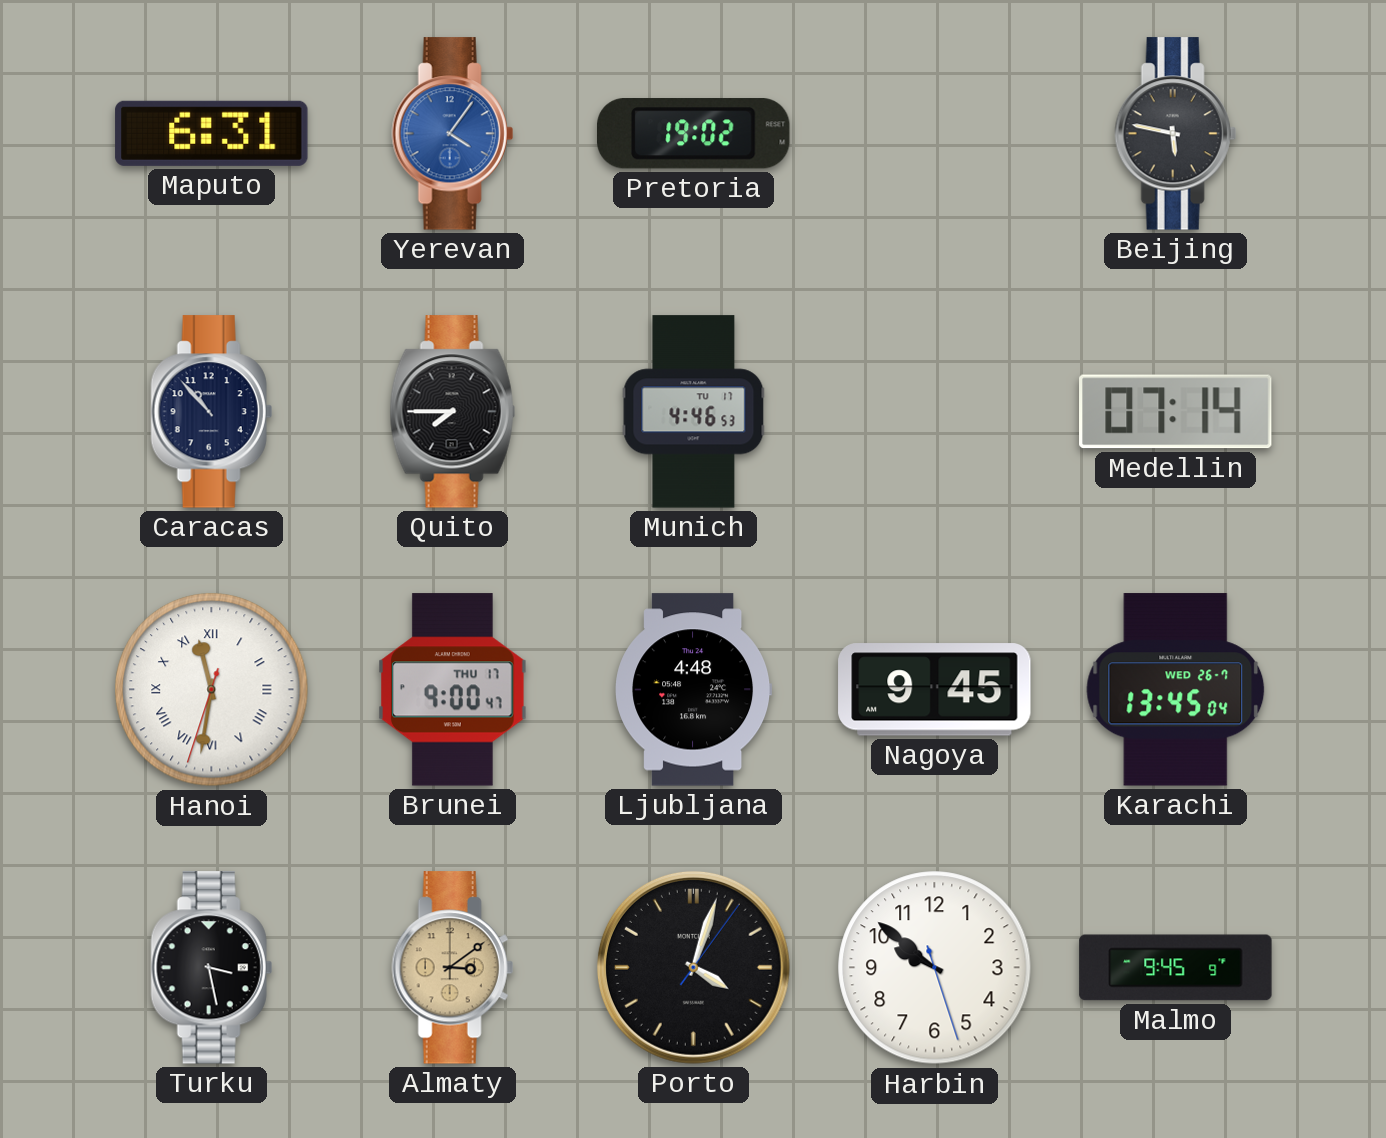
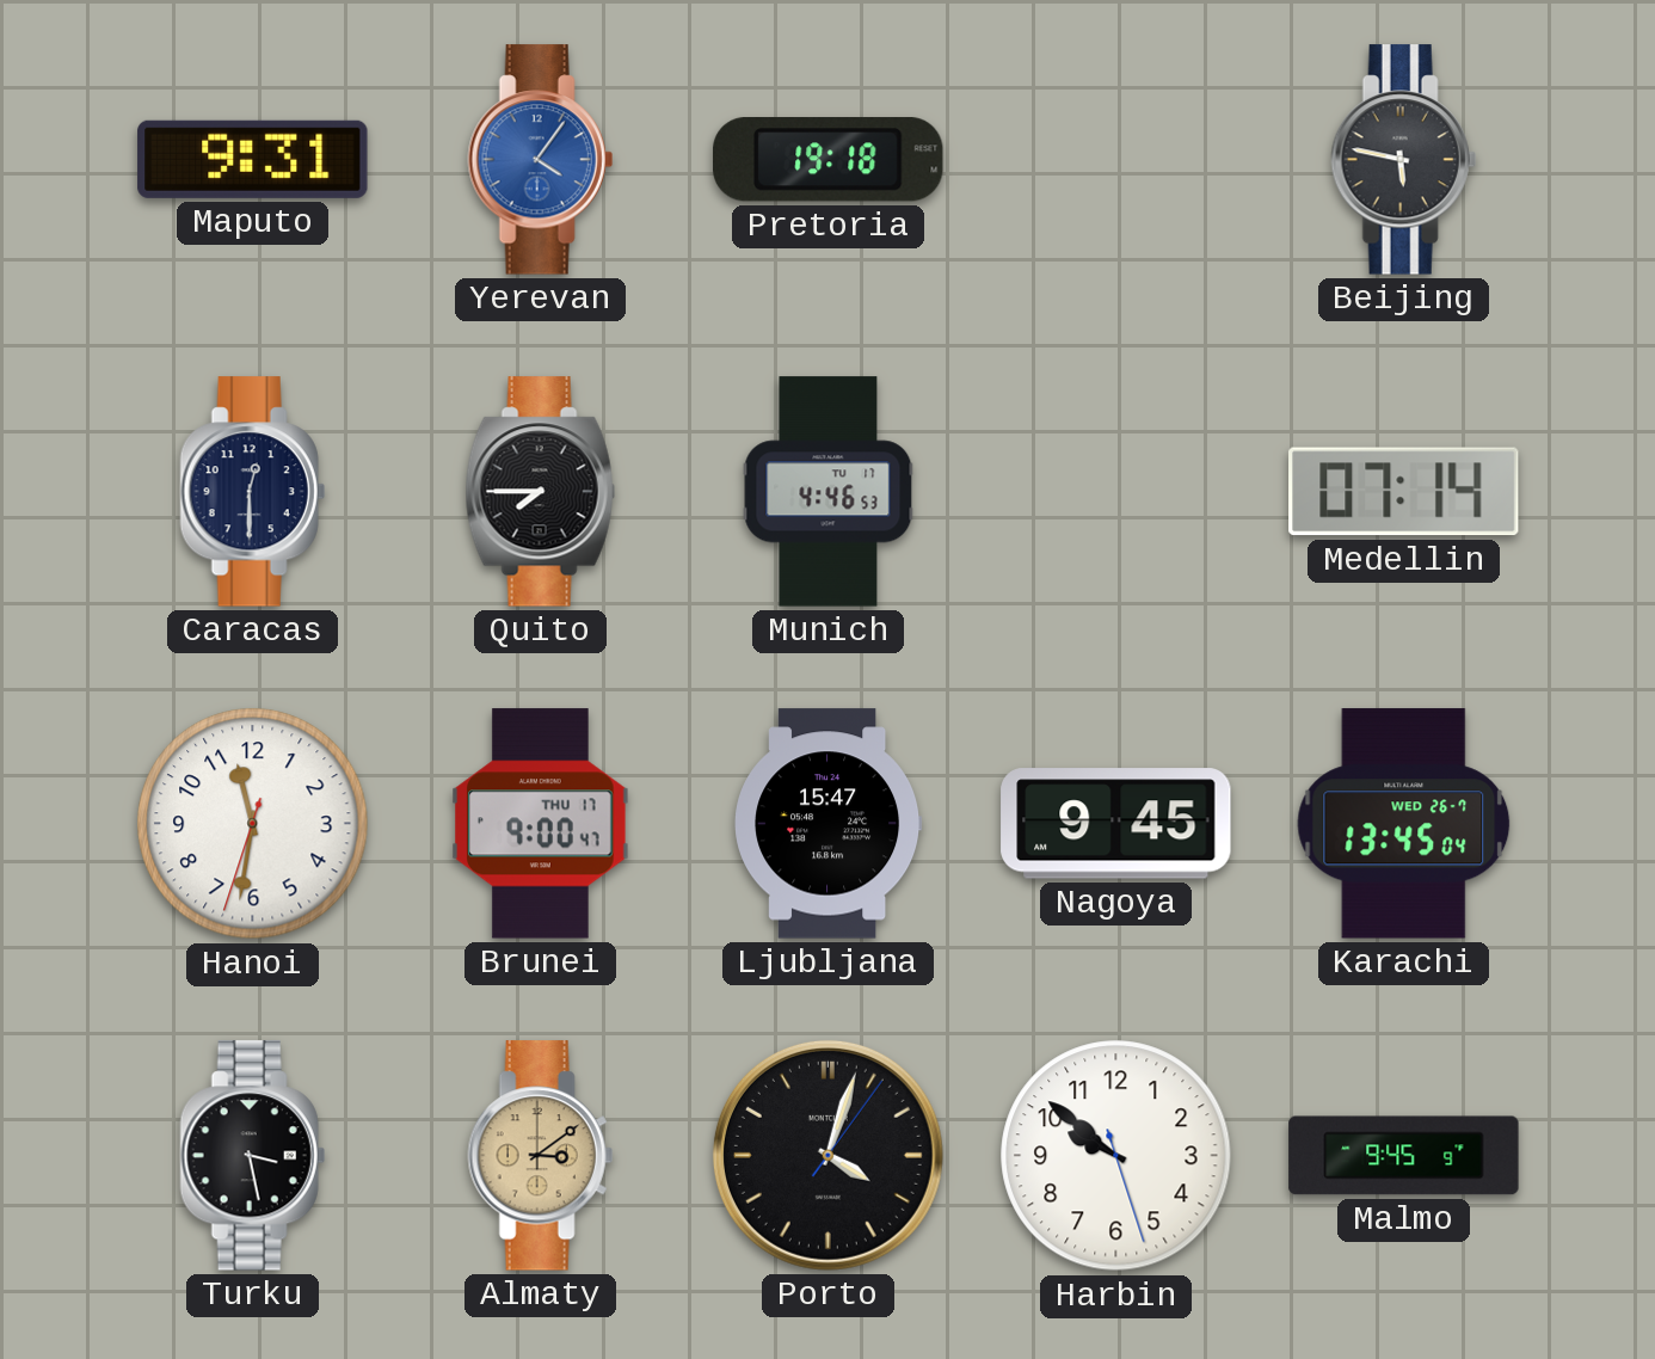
Maputo: 6:31 -> 9:31
Pretoria: 19:02 -> 19:18
Caracas: 10:53 -> 12:30
Hanoi numerals: Roman -> Arabic
Ljubljana: 4:48 -> 15:47
